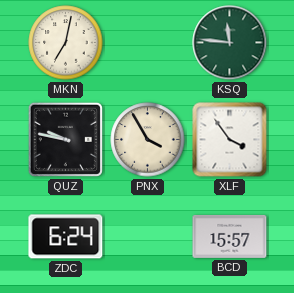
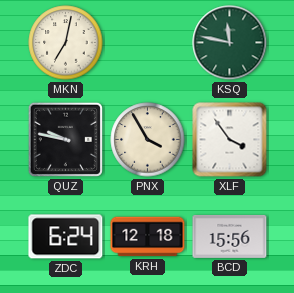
KSQ: 11:46 -> 11:47
KRH: none -> 12:18
BCD: 15:57 -> 15:56
